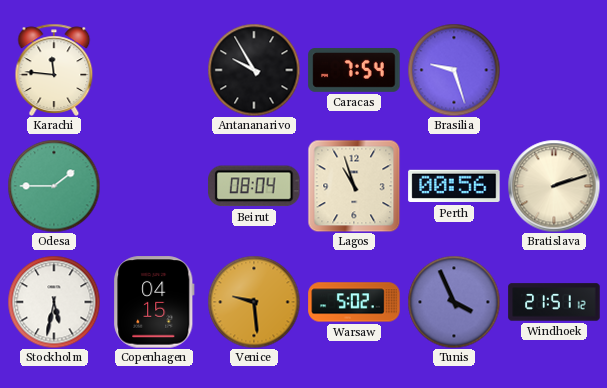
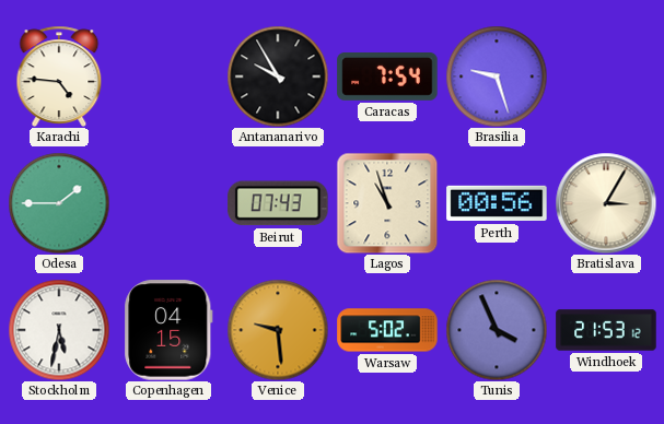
Karachi: 11:46 -> 4:46
Beirut: 08:04 -> 07:43
Bratislava: 2:12 -> 3:05
Windhoek: 21:51 -> 21:53
